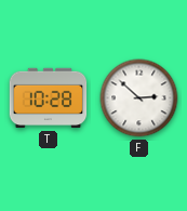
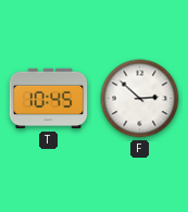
T: 10:28 -> 10:45
